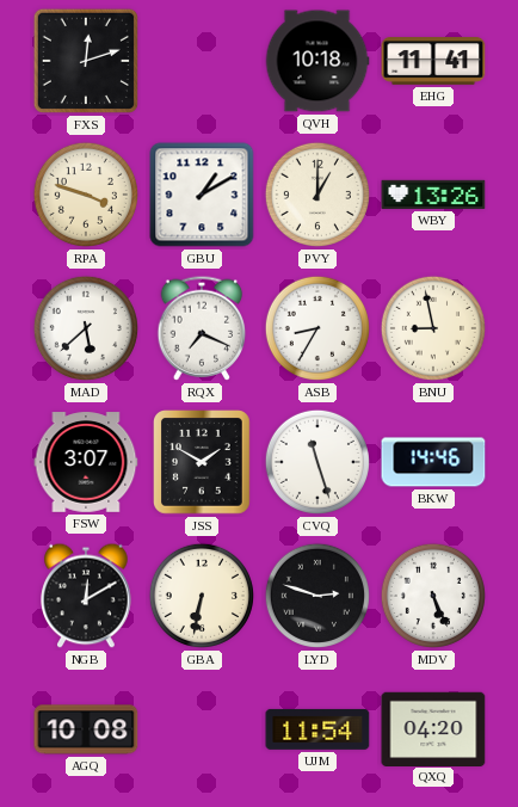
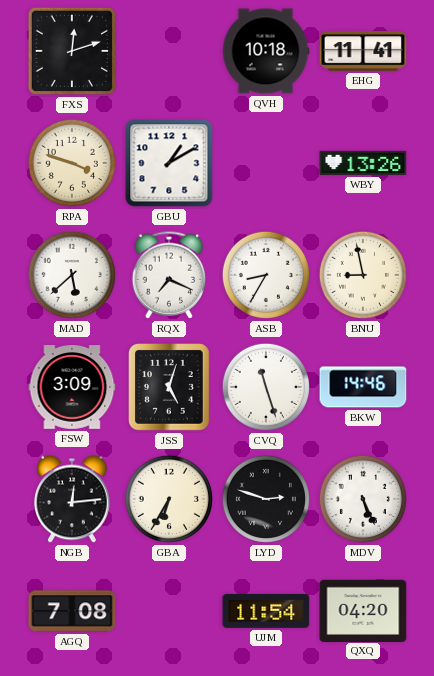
PVY: 1:00 -> none
FSW: 3:07 -> 3:09
JSS: 1:50 -> 5:03
NGB: 12:10 -> 12:14
GBA: 6:32 -> 6:35
AGQ: 10:08 -> 7:08
